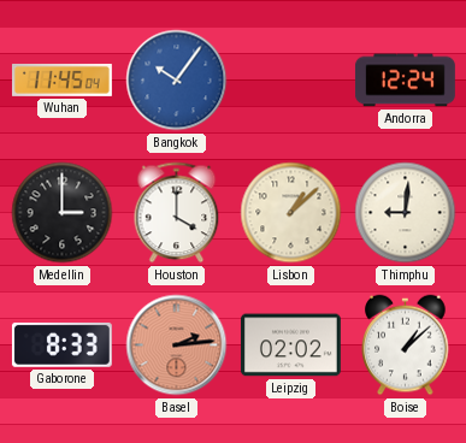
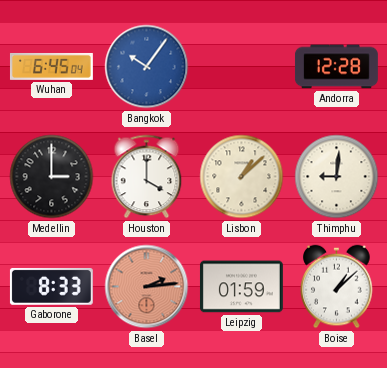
Wuhan: 11:45 -> 6:45
Andorra: 12:24 -> 12:28
Leipzig: 02:02 -> 01:59
